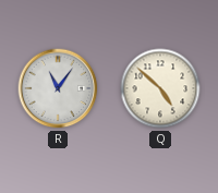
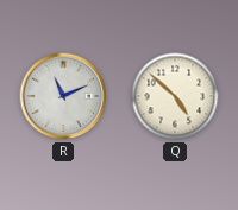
R: 11:06 -> 11:11
